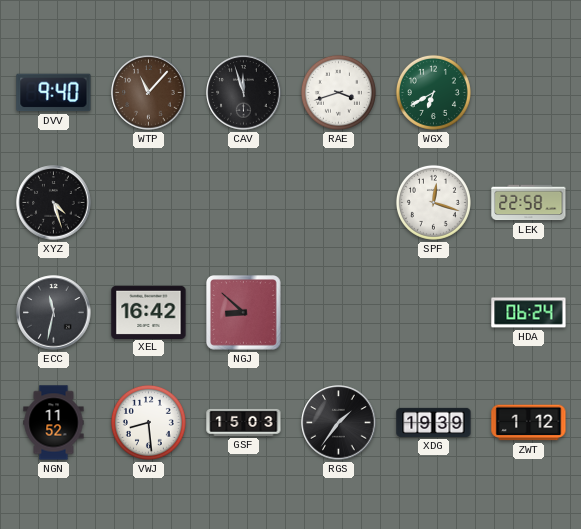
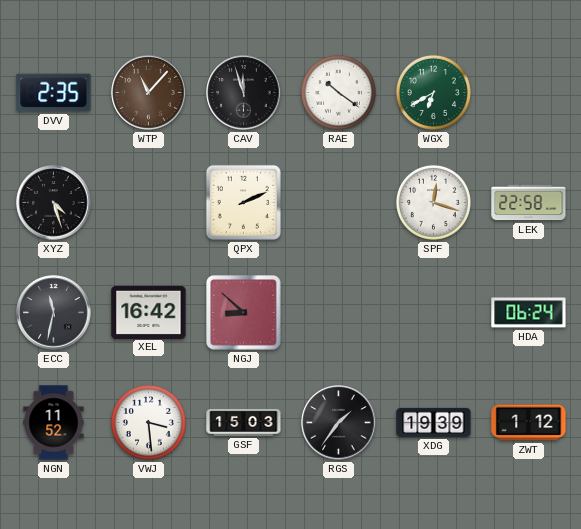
DVV: 9:40 -> 2:35
RAE: 3:42 -> 10:21
QPX: none -> 2:11
VWJ: 8:29 -> 3:29
